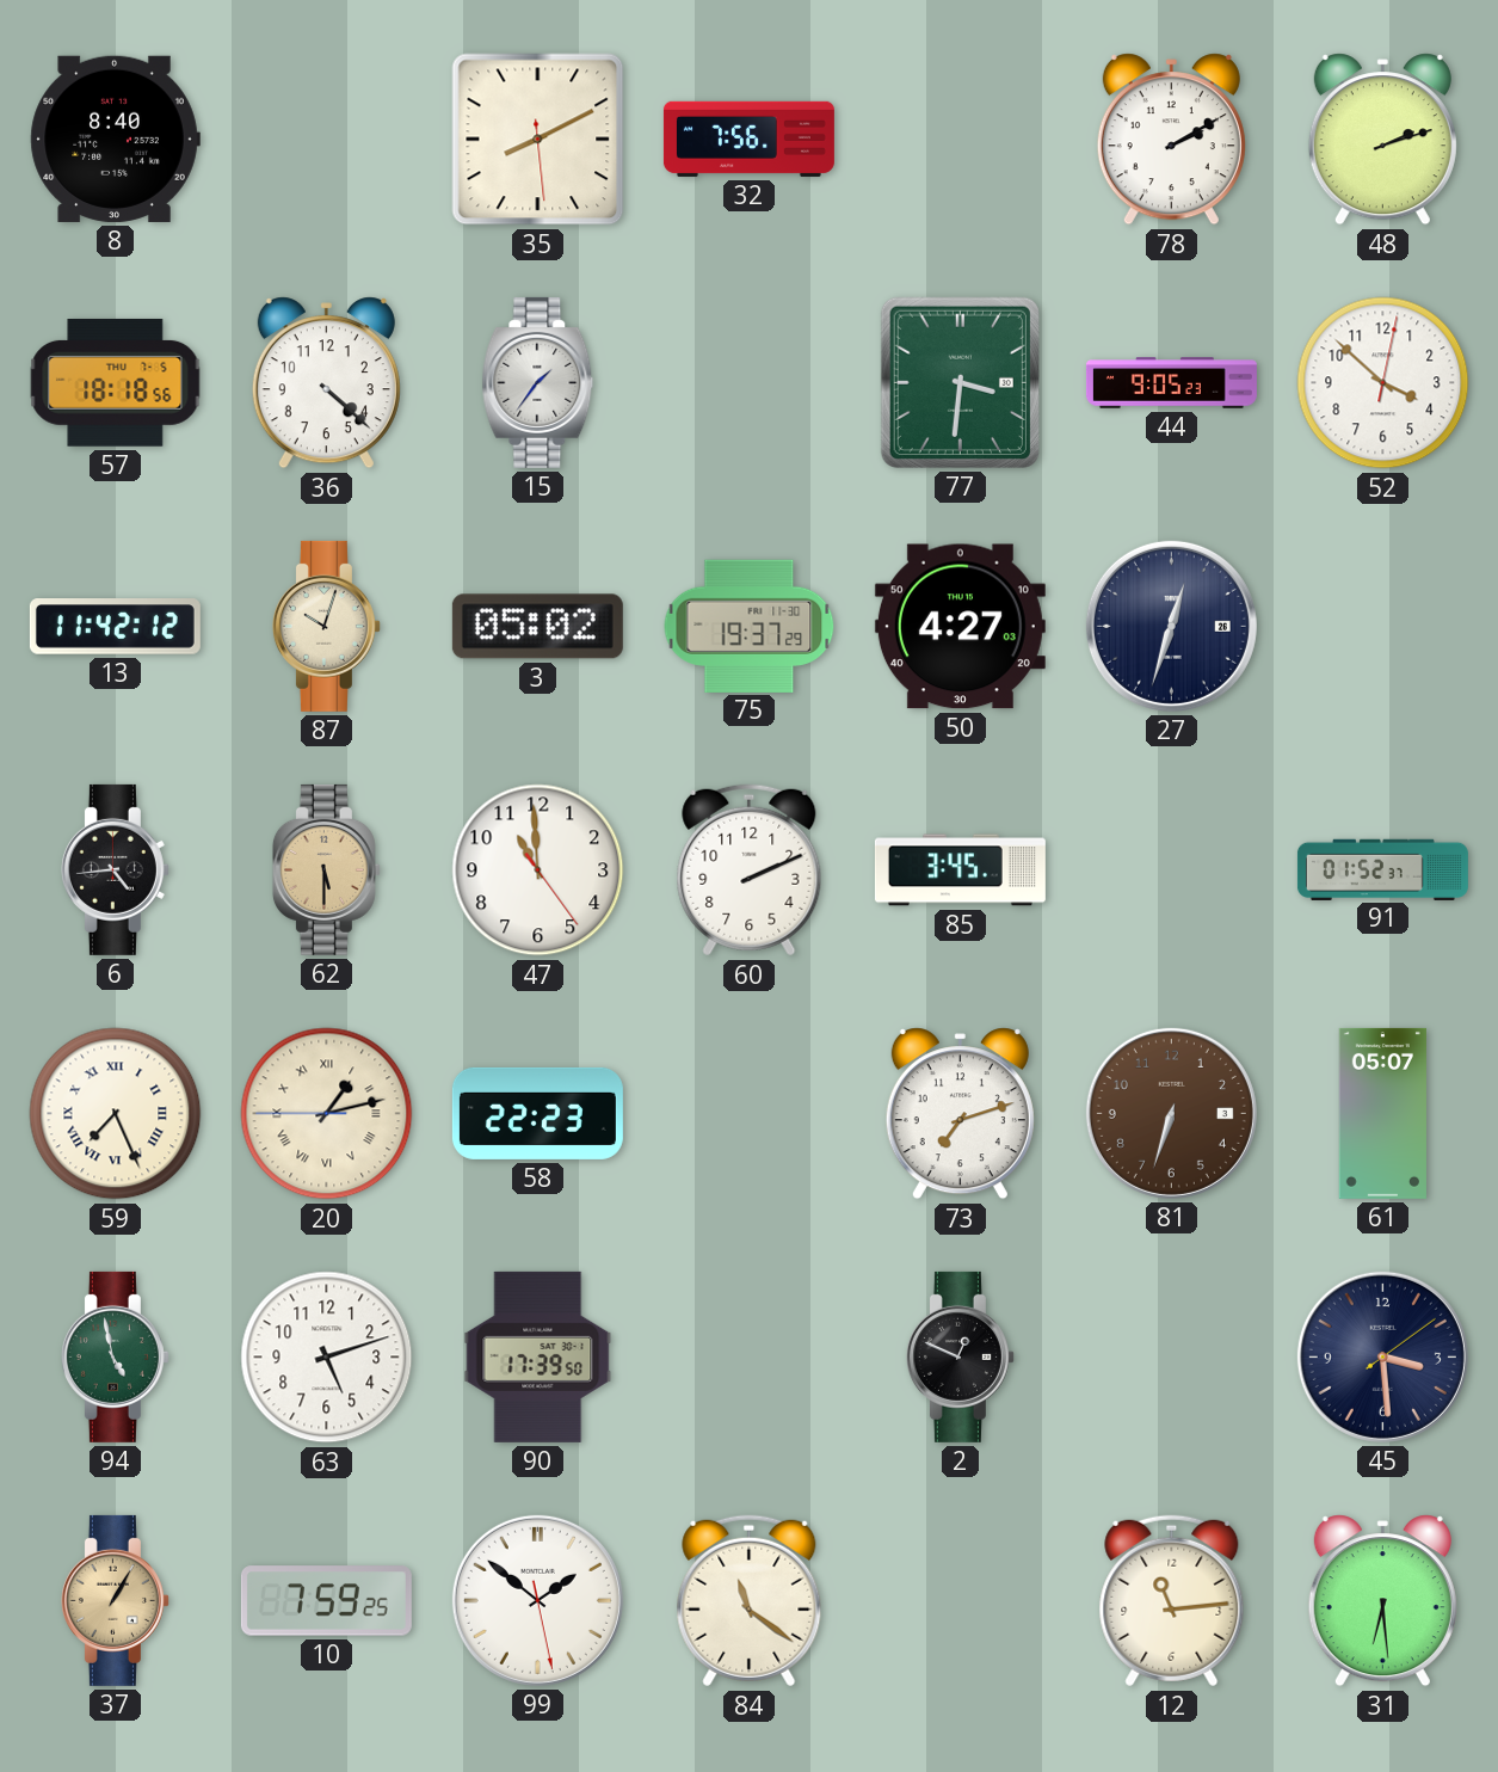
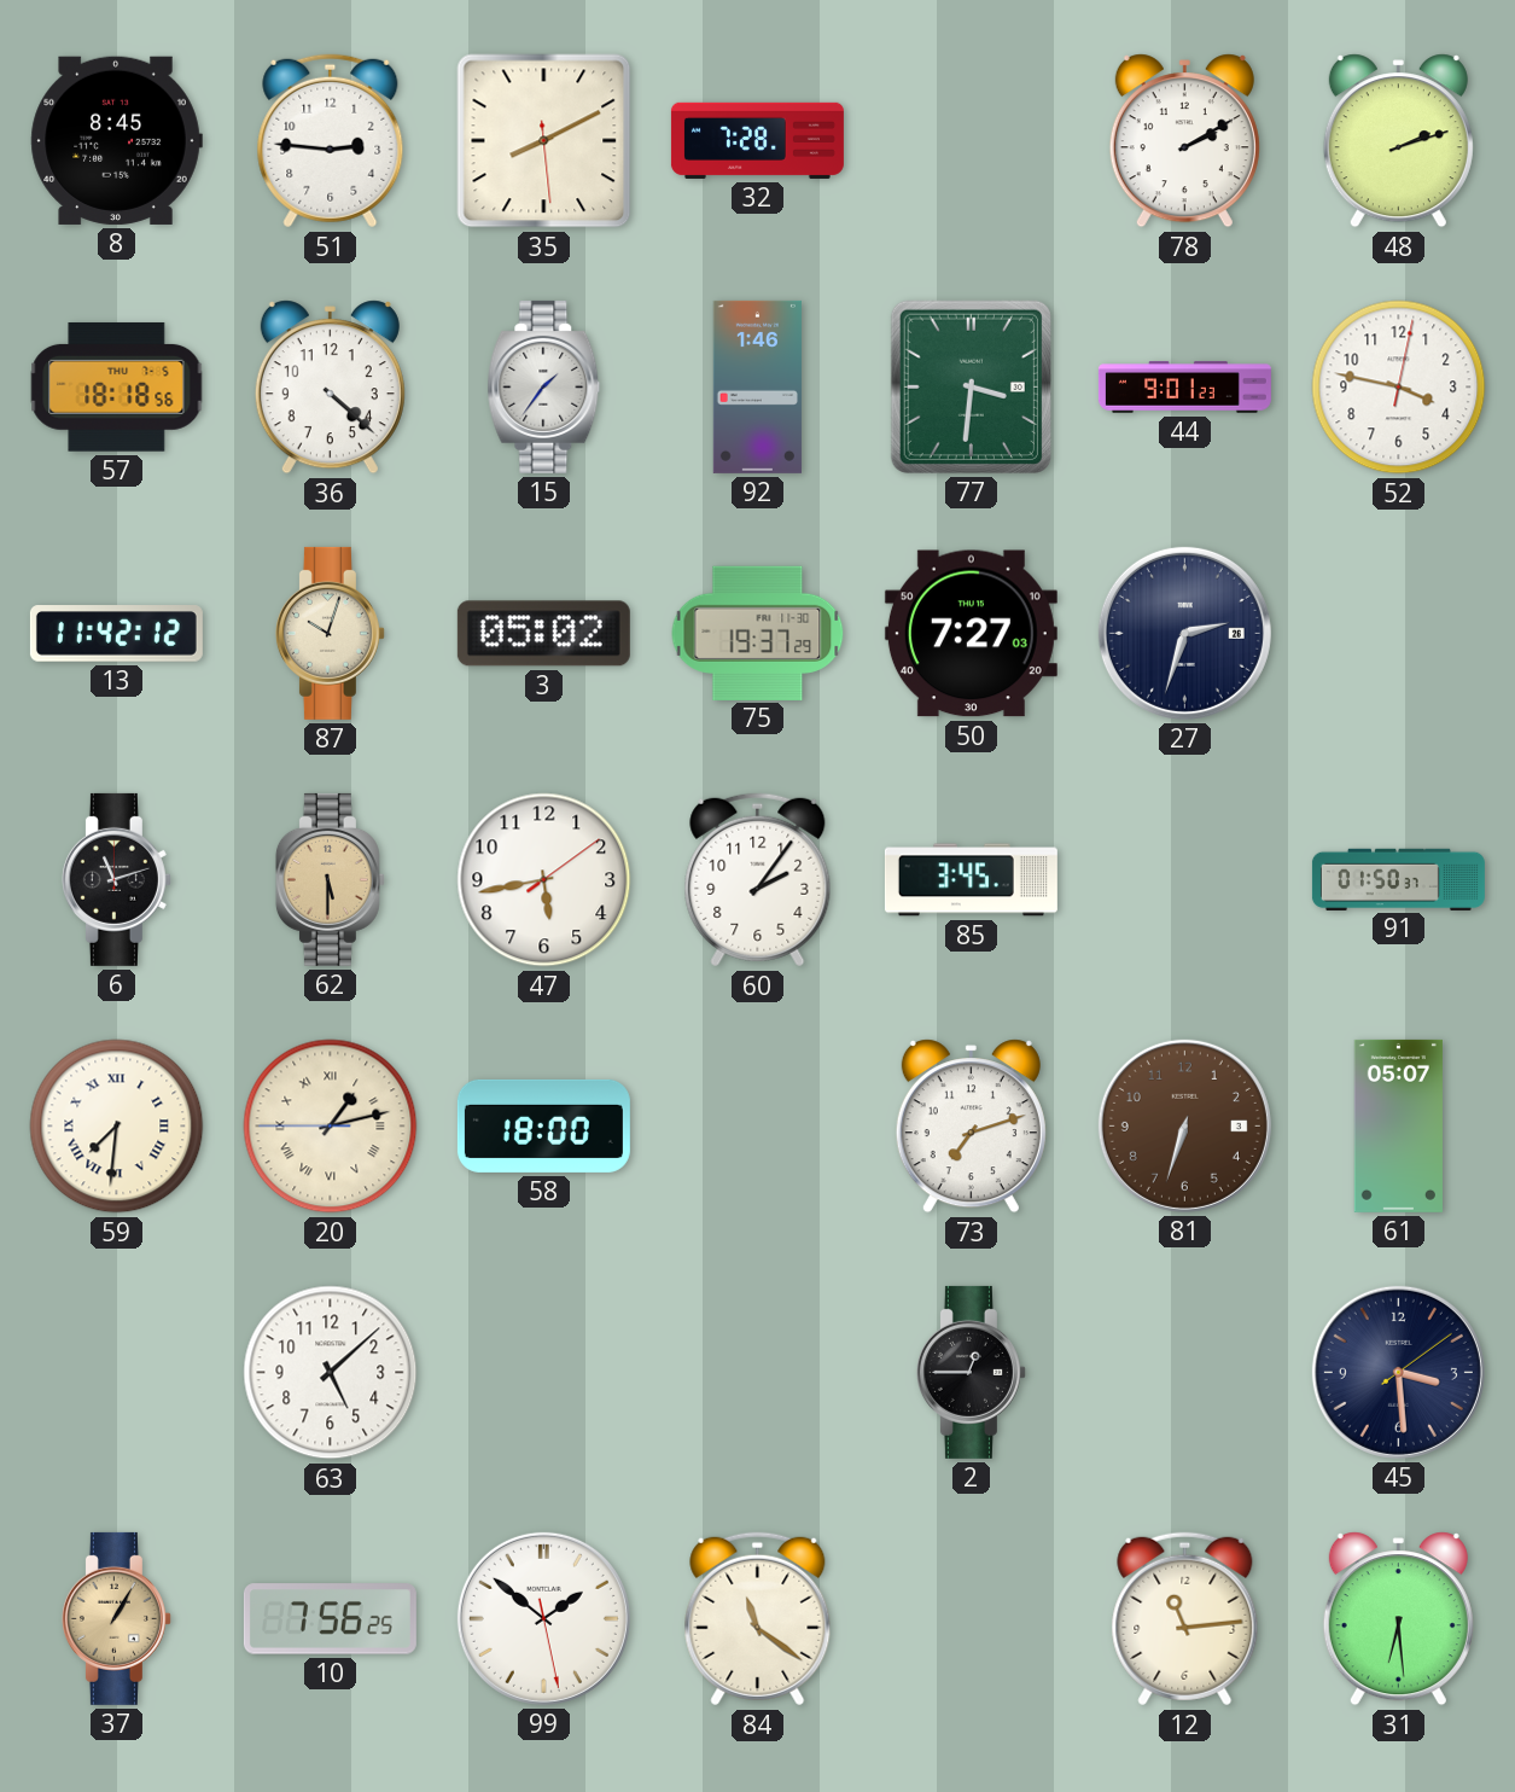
8: 8:40 -> 8:45
51: none -> 2:46
32: 7:56 -> 7:28
92: none -> 1:46
44: 9:05 -> 9:01
52: 3:52 -> 3:47
50: 4:27 -> 7:27
27: 12:33 -> 2:33
6: 4:44 -> 11:12
47: 10:59 -> 5:43
60: 2:11 -> 2:06
91: 01:52 -> 01:50
59: 7:26 -> 7:31
58: 22:23 -> 18:00
94: 4:58 -> none
63: 5:12 -> 5:08
90: 17:39 -> none
2: 12:49 -> 12:45
10: 7:59 -> 7:56
